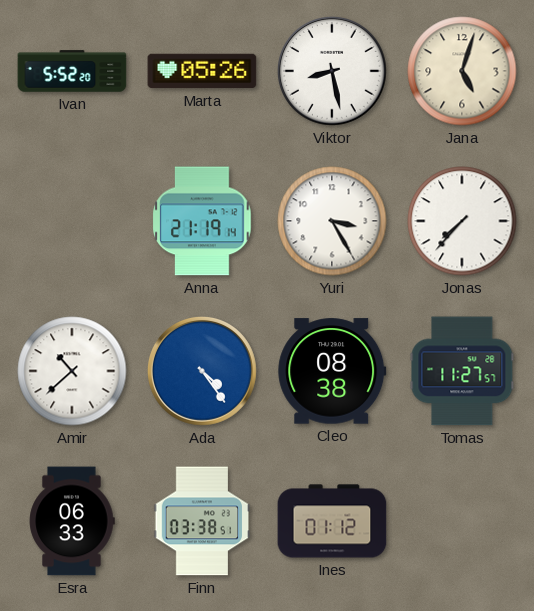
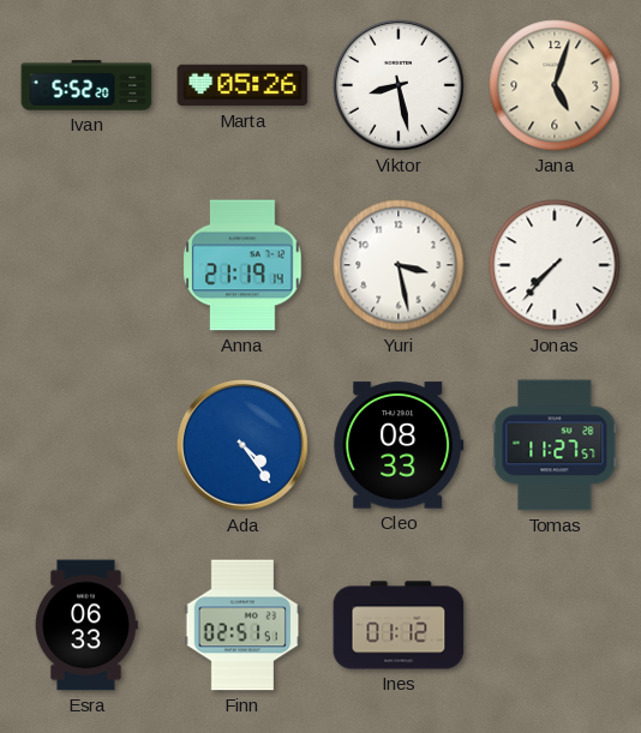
Yuri: 3:25 -> 3:28
Amir: 10:38 -> none
Cleo: 08:38 -> 08:33
Finn: 03:38 -> 02:51
